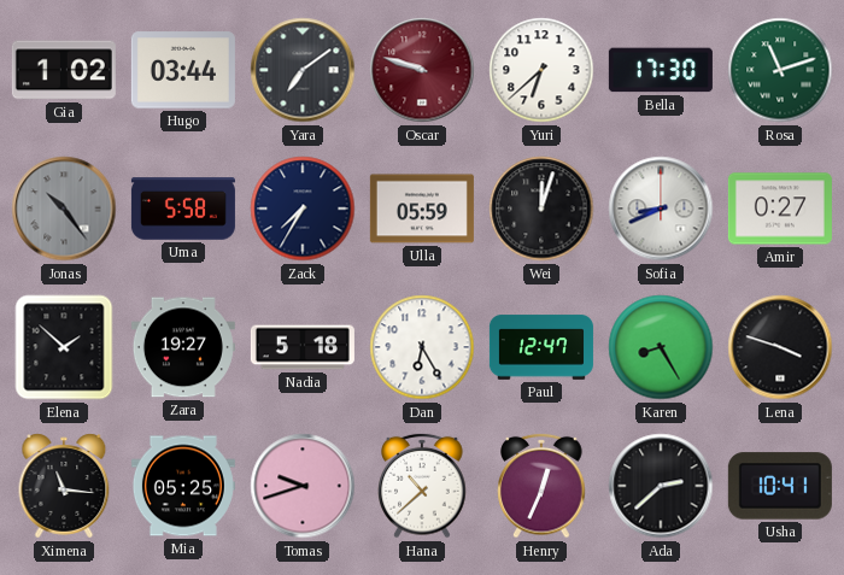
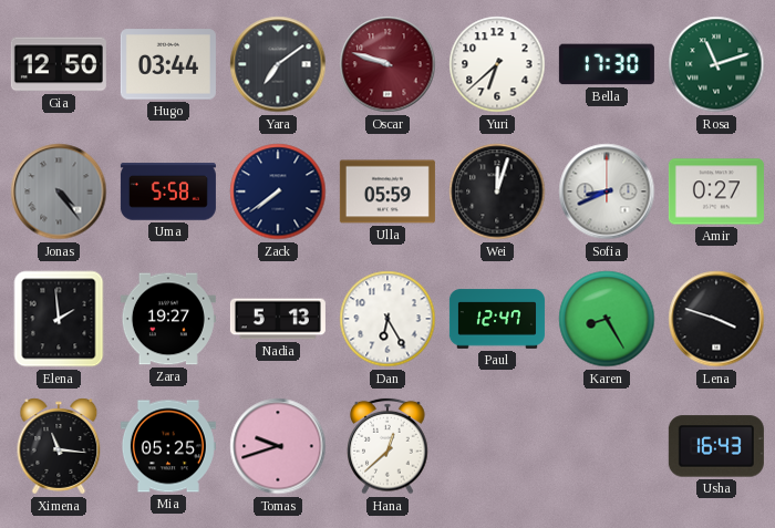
Gia: 1:02 -> 12:50
Jonas: 10:24 -> 4:24
Zack: 7:35 -> 7:39
Elena: 1:52 -> 1:59
Nadia: 5:18 -> 5:13
Hana: 10:38 -> 12:38
Henry: 12:34 -> none
Ada: 2:38 -> none
Usha: 10:41 -> 16:43
